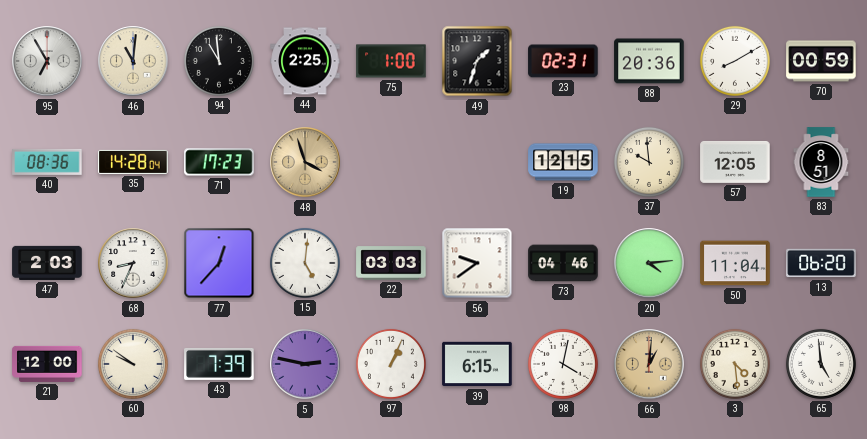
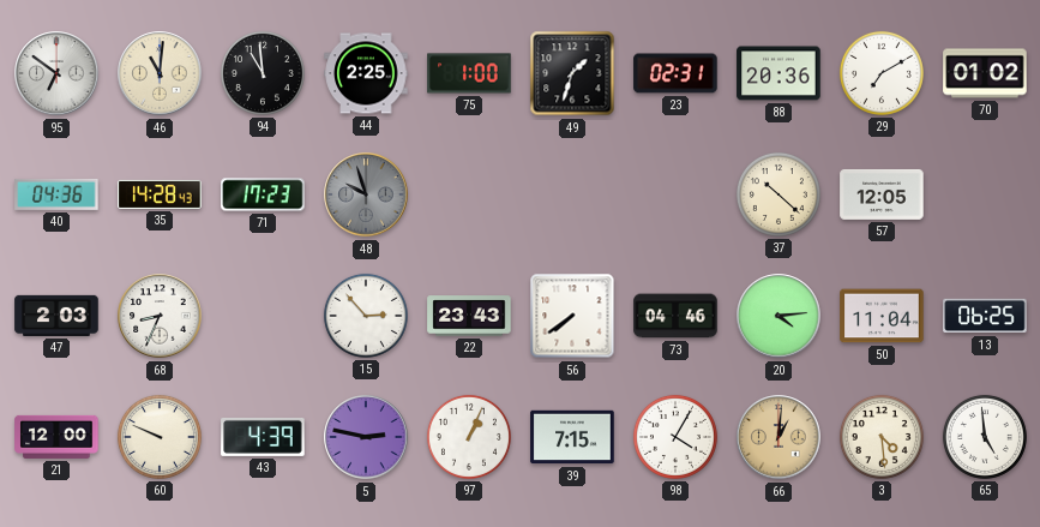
95: 6:55 -> 6:51
29: 8:10 -> 7:10
70: 00:59 -> 01:02
40: 08:36 -> 04:36
35: 14:28:04 -> 14:28:43
48: 3:57 -> 9:57
48 dial: champagne -> grey
19: 12:15 -> none
37: 9:59 -> 10:22
83: 8:51 -> none
77: 12:37 -> none
15: 5:01 -> 2:53
22: 03:03 -> 23:43
56: 9:39 -> 7:39
13: 06:20 -> 06:25
60: 9:51 -> 9:49
43: 7:39 -> 4:39
39: 6:15 -> 7:15
98: 4:02 -> 4:05
